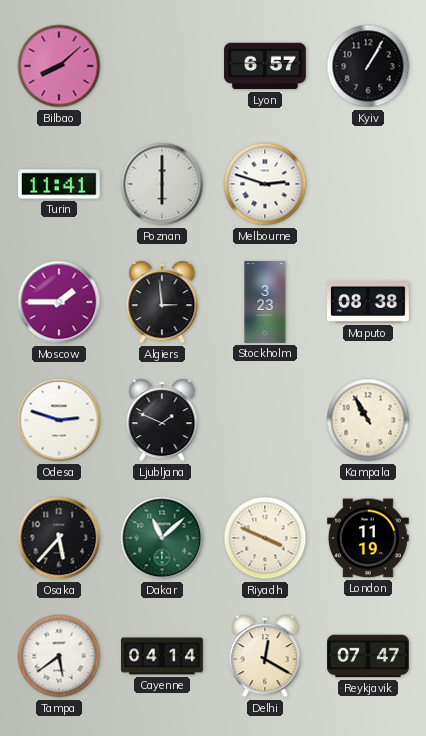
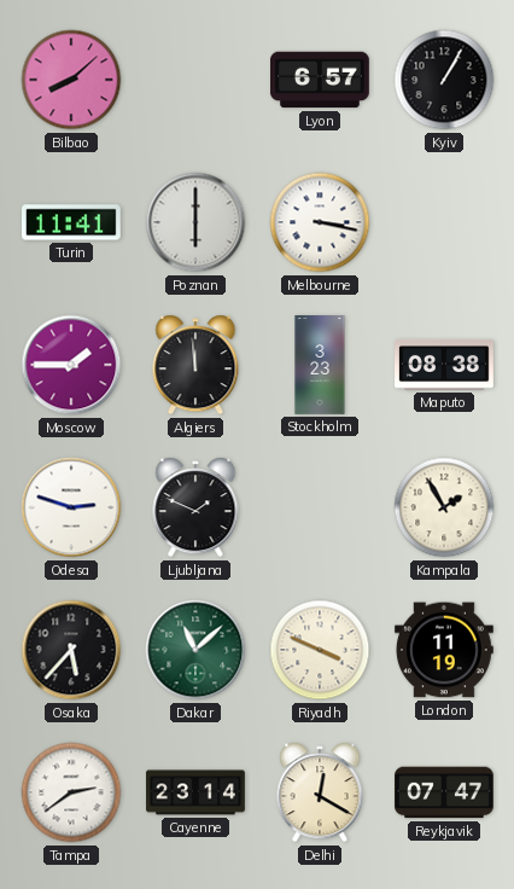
Melbourne: 2:48 -> 3:17
Algiers: 2:59 -> 11:59
Kampala: 10:55 -> 1:55
Tampa: 5:39 -> 2:39
Cayenne: 04:14 -> 23:14
